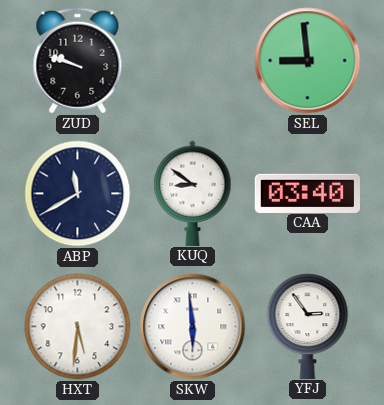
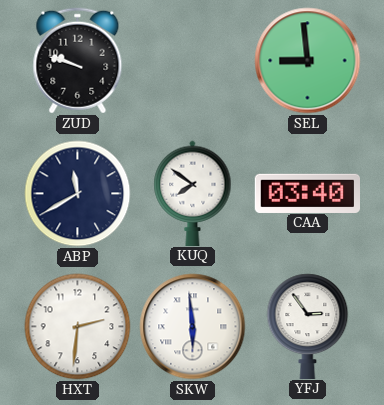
KUQ: 8:51 -> 7:51
HXT: 5:31 -> 2:31
